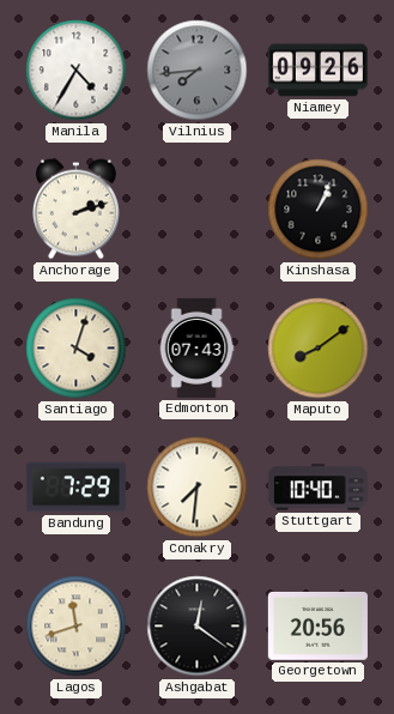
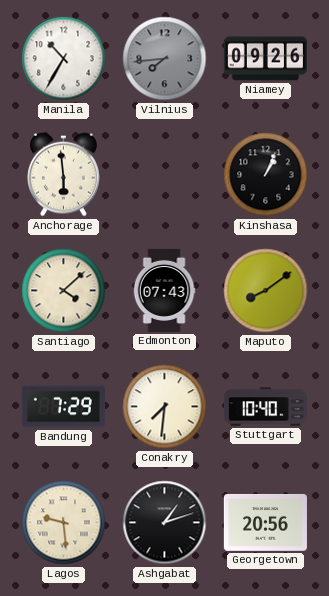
Manila: 4:35 -> 10:35
Anchorage: 2:12 -> 5:59
Santiago: 4:03 -> 4:08
Lagos: 11:42 -> 9:29
Ashgabat: 12:21 -> 1:12
